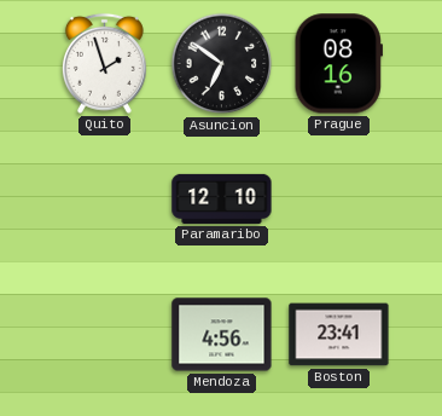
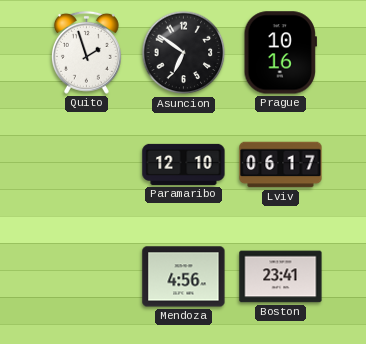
Prague: 08:16 -> 10:16
Lviv: none -> 06:17
